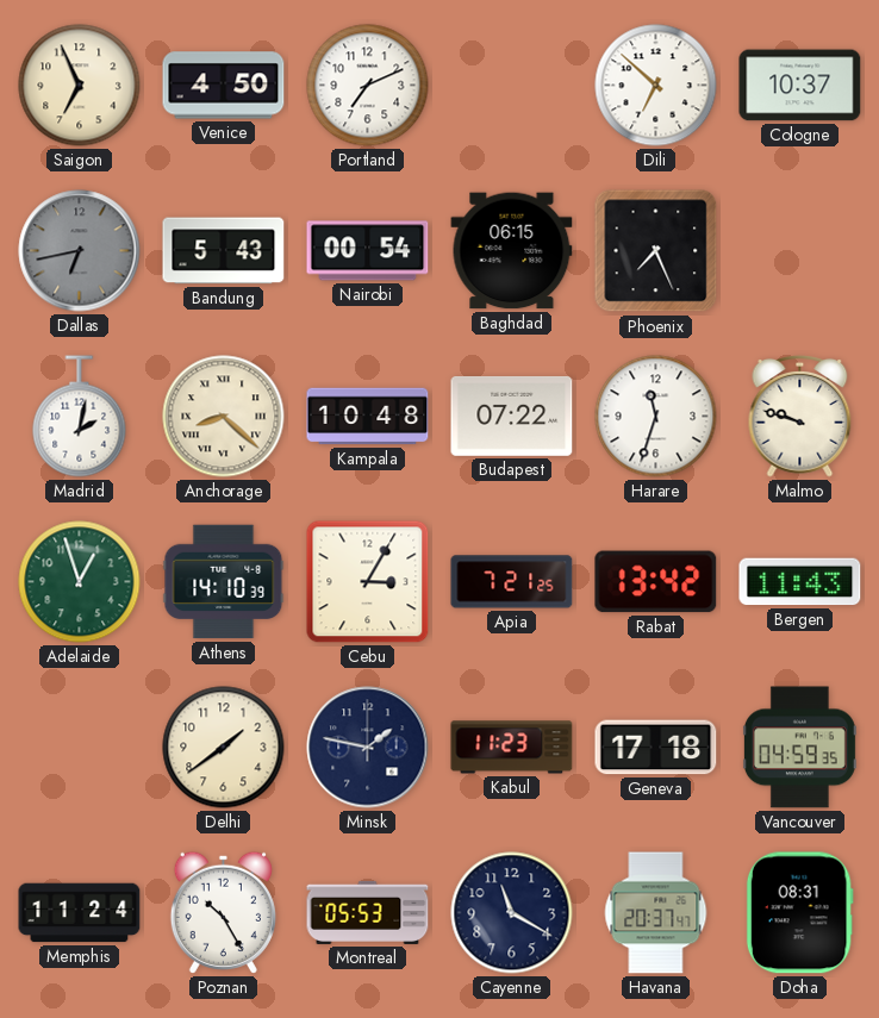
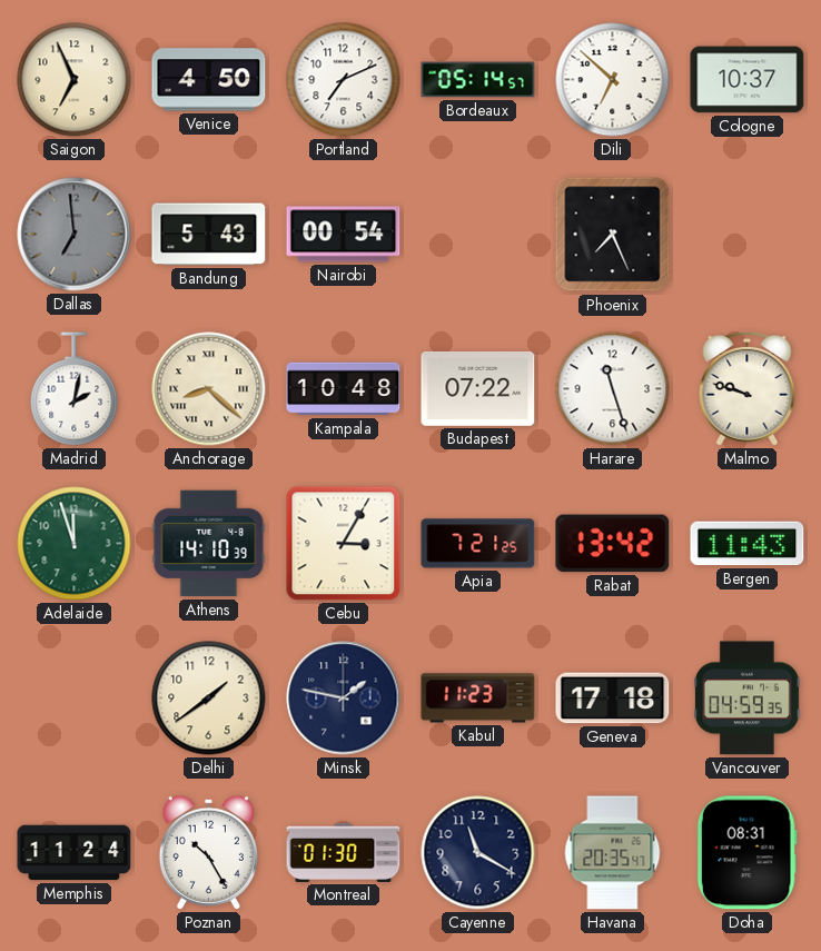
Bordeaux: none -> 05:14
Dallas: 6:43 -> 6:59
Baghdad: 06:15 -> none
Harare: 11:33 -> 11:27
Adelaide: 12:57 -> 11:57
Montreal: 05:53 -> 01:30
Havana: 20:37 -> 20:35
